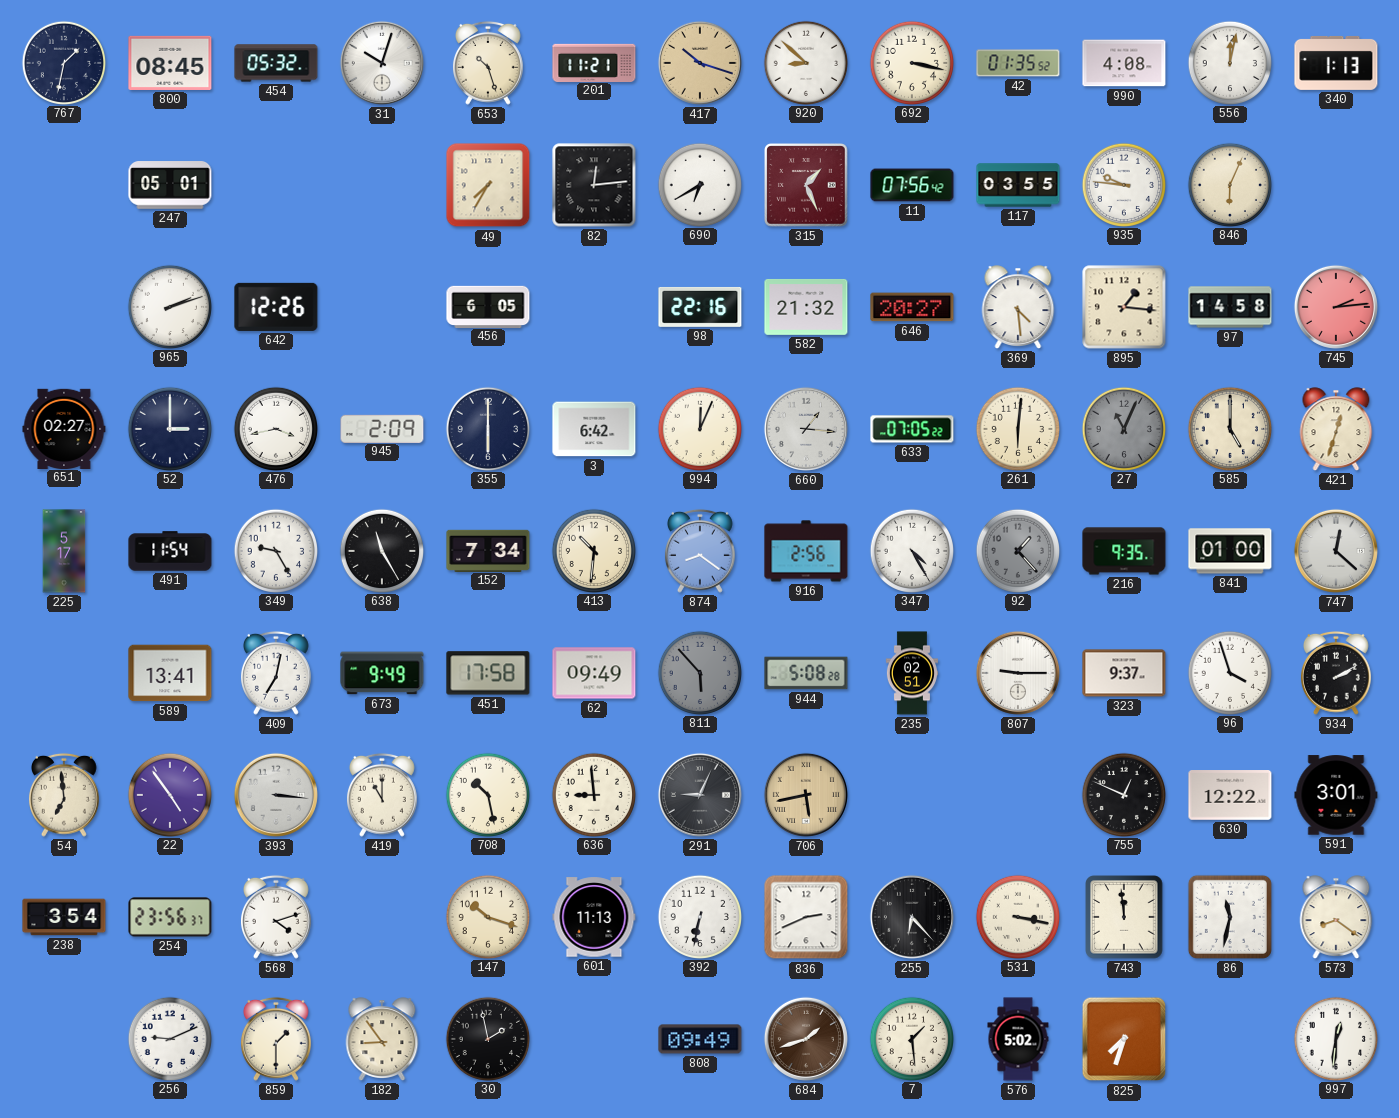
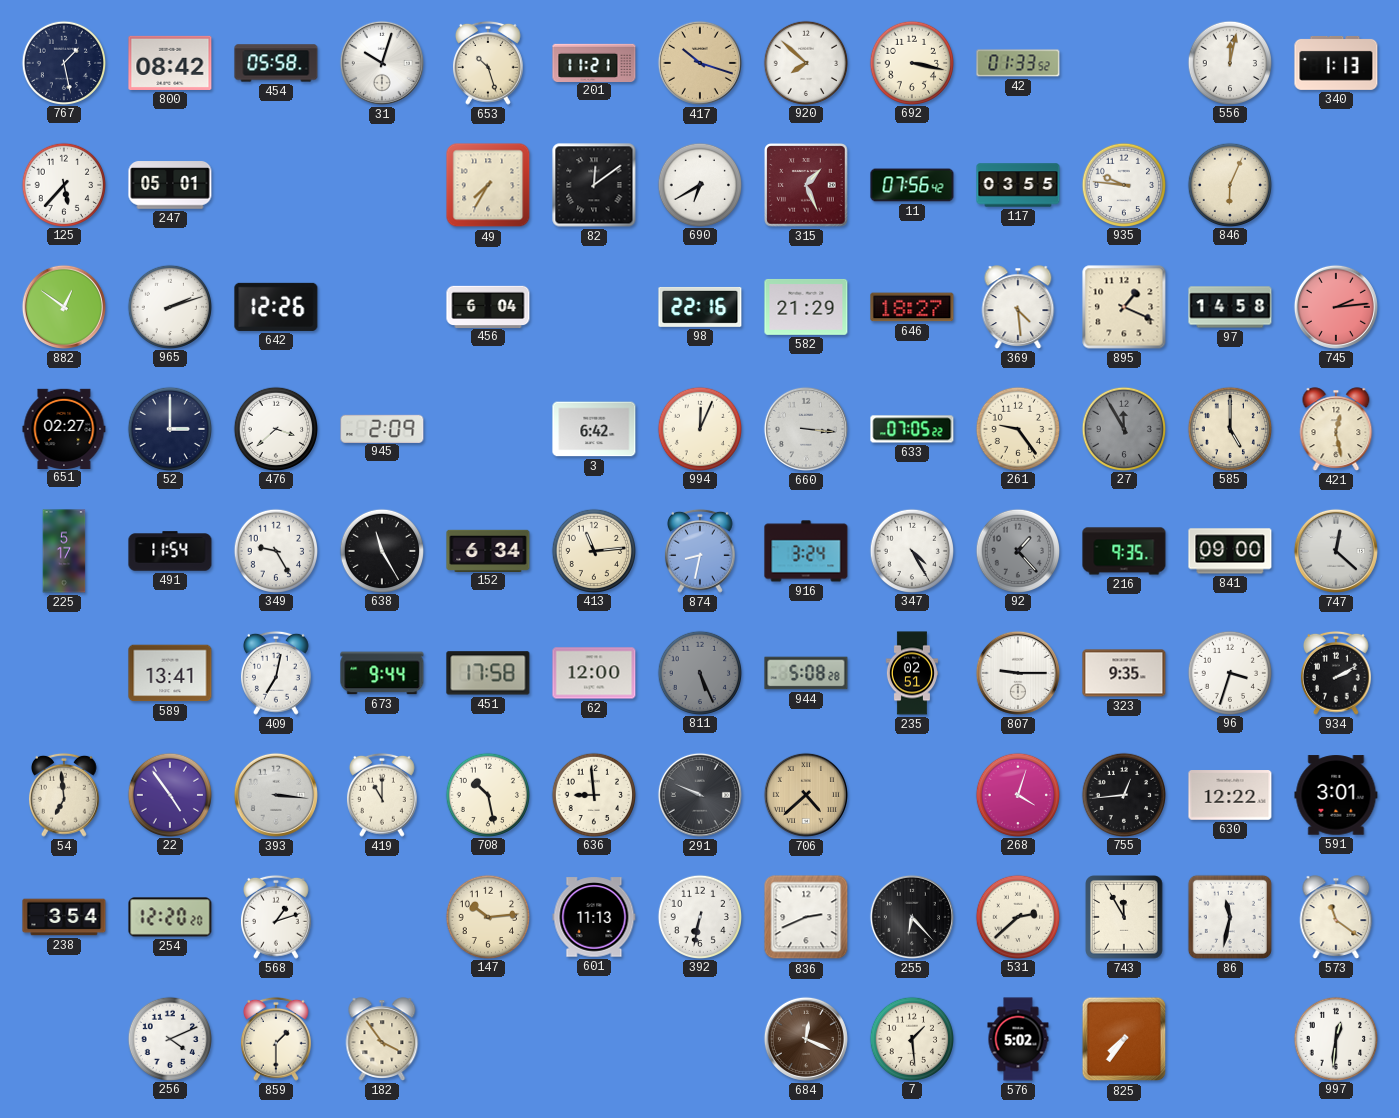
767: 1:32 -> 1:28
800: 08:45 -> 08:42
454: 05:32 -> 05:58
920: 8:52 -> 7:52
42: 01:35 -> 01:33
990: 4:08 -> none
125: none -> 5:37
82: 12:14 -> 12:09
882: none -> 12:51
456: 6:05 -> 6:04
582: 21:32 -> 21:29
646: 20:27 -> 18:27
895: 1:16 -> 1:19
476: 3:43 -> 3:38
355: 6:00 -> none
660: 1:16 -> 3:16
261: 6:01 -> 9:24
27: 11:04 -> 11:55
421: 12:33 -> 12:28
152: 7:34 -> 6:34
413: 10:31 -> 11:14
874: 8:21 -> 8:32
916: 2:56 -> 3:24
841: 01:00 -> 09:00
673: 9:49 -> 9:44
62: 09:49 -> 12:00
811: 5:53 -> 5:26
323: 9:37 -> 9:35
96: 3:57 -> 3:33
291: 9:04 -> 9:49
706: 5:43 -> 4:38
268: none -> 4:03
755: 12:49 -> 12:44
254: 23:56 -> 12:20
568: 4:12 -> 1:12
147: 10:18 -> 10:14
531: 3:17 -> 2:38
743: 11:59 -> 11:55
573: 8:21 -> 11:21
256: 9:11 -> 4:11
182: 8:54 -> 3:54
30: 1:58 -> none
808: 09:49 -> none
684: 1:42 -> 12:19
825: 7:33 -> 7:36
